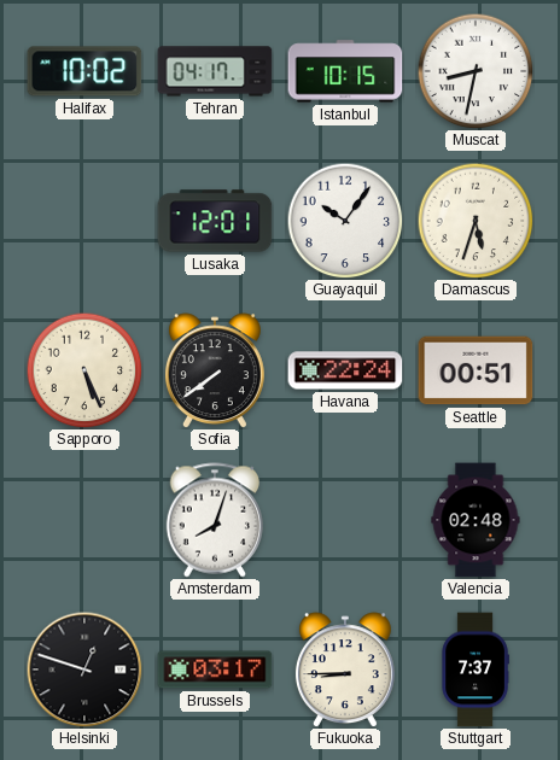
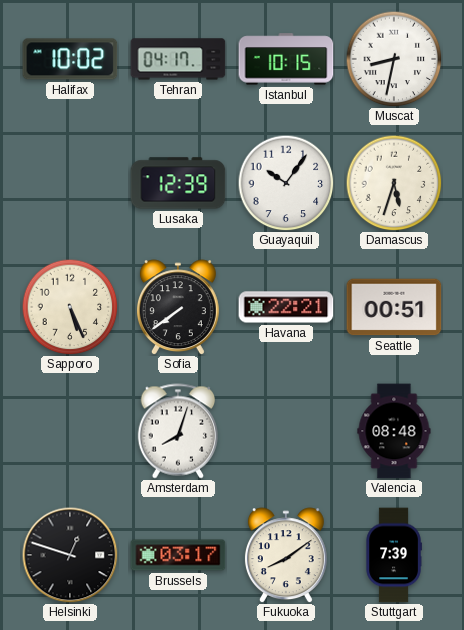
Lusaka: 12:01 -> 12:39
Havana: 22:24 -> 22:21
Valencia: 02:48 -> 08:48
Fukuoka: 8:45 -> 8:09
Stuttgart: 7:37 -> 7:39
